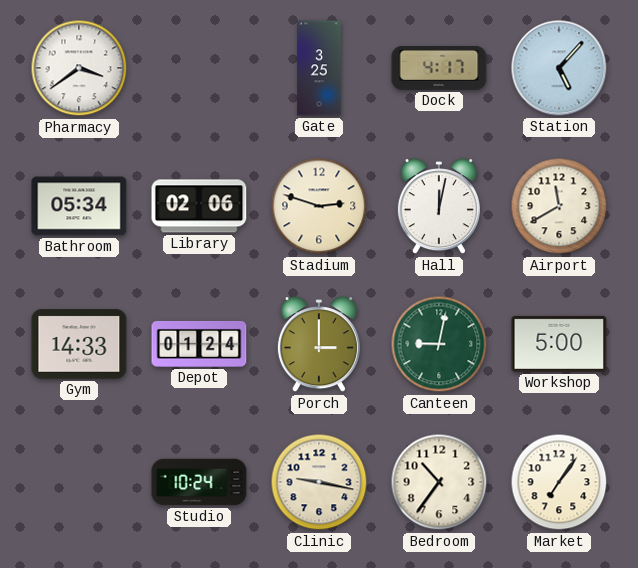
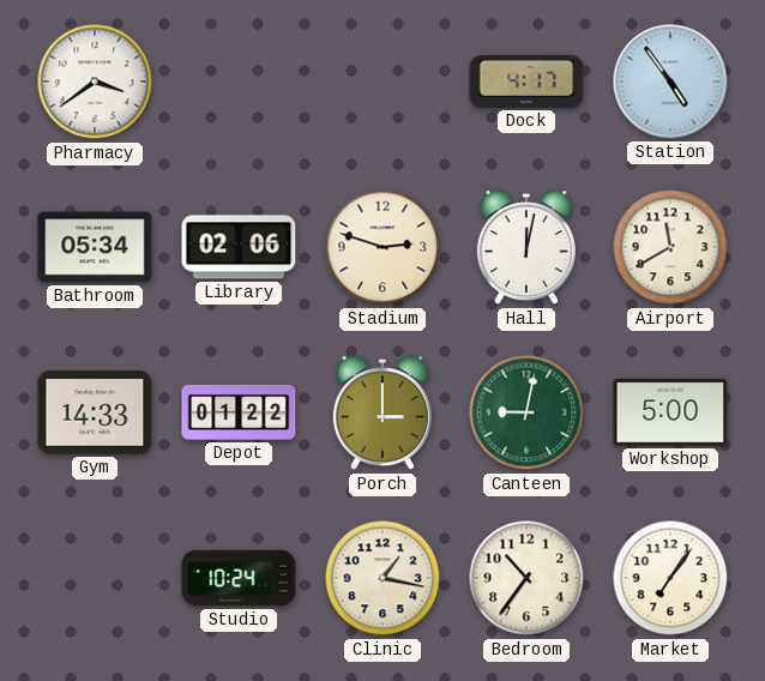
Gate: 3:25 -> none
Station: 5:07 -> 4:54
Depot: 01:24 -> 01:22
Clinic: 9:17 -> 1:17
